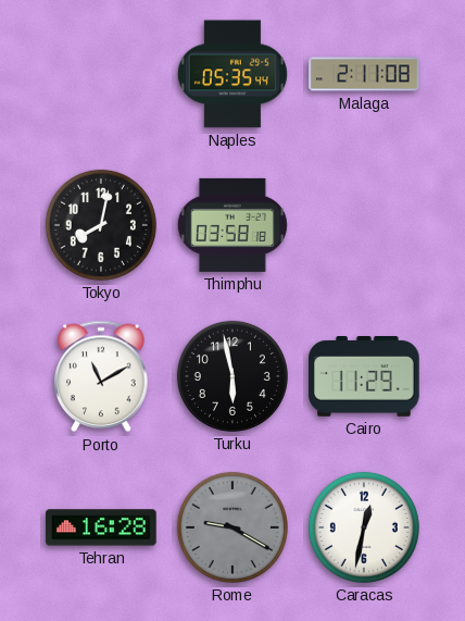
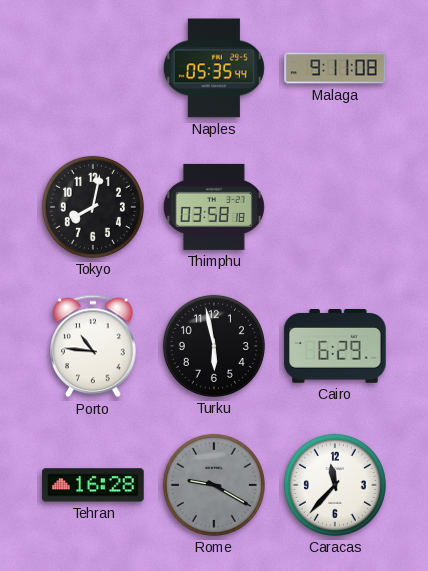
Malaga: 2:11 -> 9:11
Porto: 11:10 -> 10:46
Cairo: 11:29 -> 6:29
Caracas: 12:32 -> 11:37
